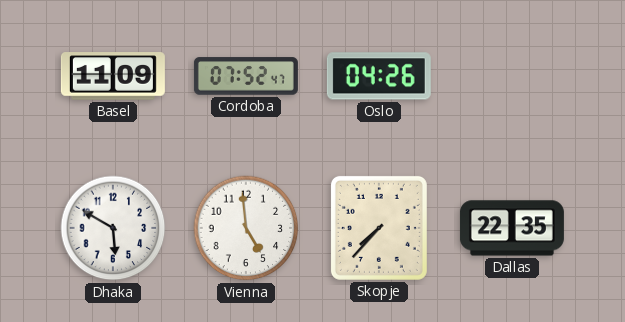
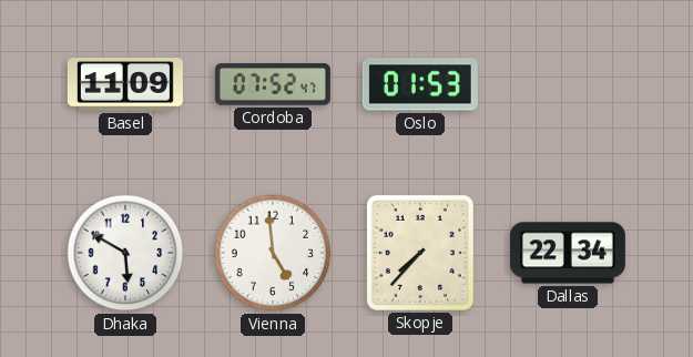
Oslo: 04:26 -> 01:53
Dallas: 22:35 -> 22:34
